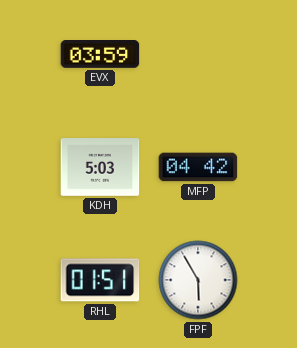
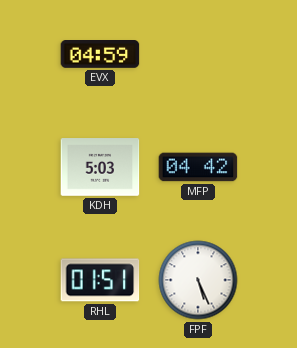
EVX: 03:59 -> 04:59
FPF: 5:55 -> 5:26
